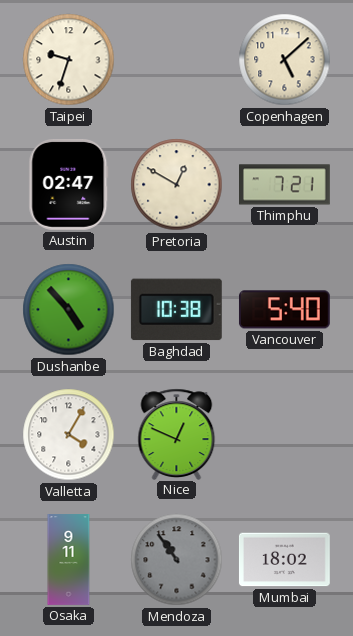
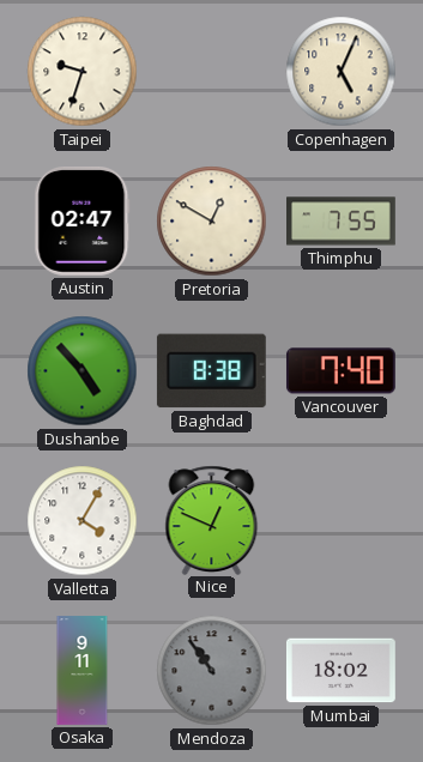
Copenhagen: 5:08 -> 5:04
Thimphu: 7:21 -> 7:55
Baghdad: 10:38 -> 8:38
Vancouver: 5:40 -> 7:40
